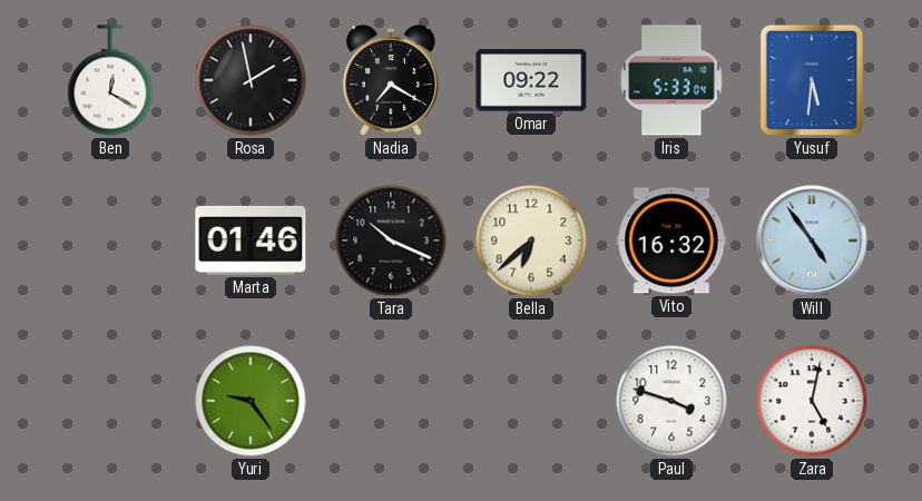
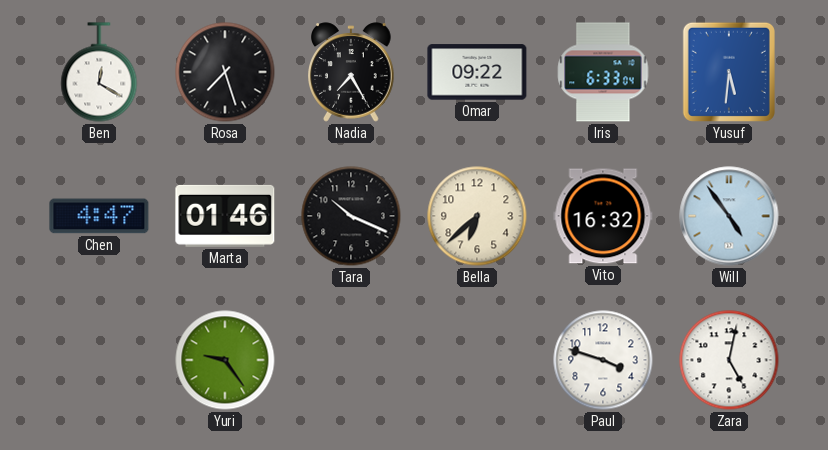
Rosa: 1:58 -> 7:27
Nadia: 7:20 -> 7:25
Iris: 5:33 -> 6:33
Chen: none -> 4:47
